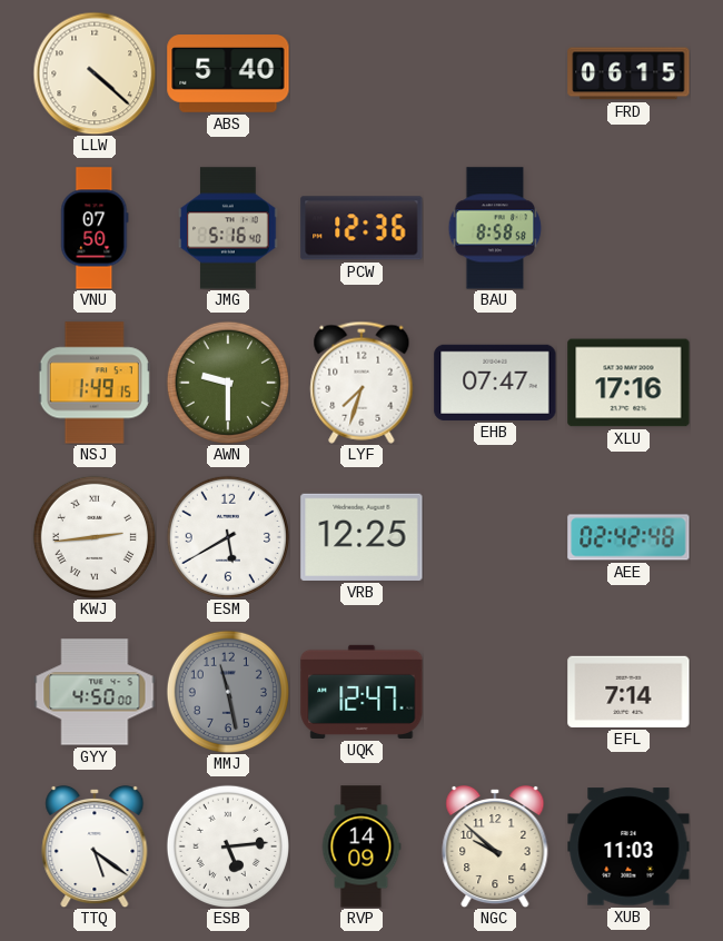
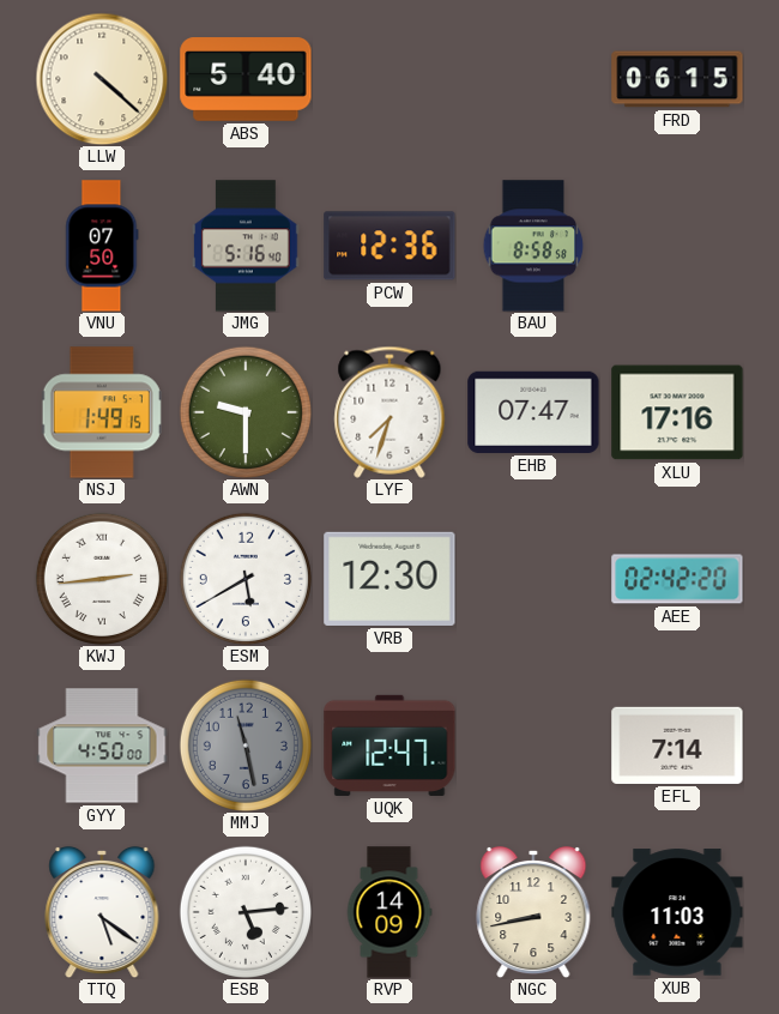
VRB: 12:25 -> 12:30
AEE: 02:42:48 -> 02:42:20
NGC: 9:52 -> 8:43
